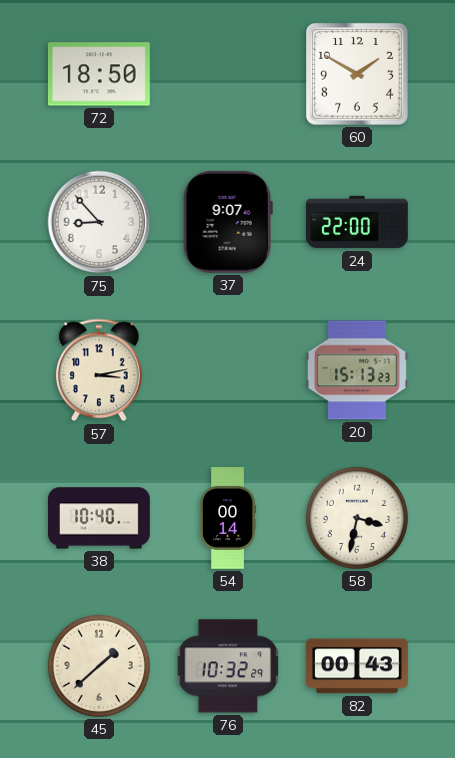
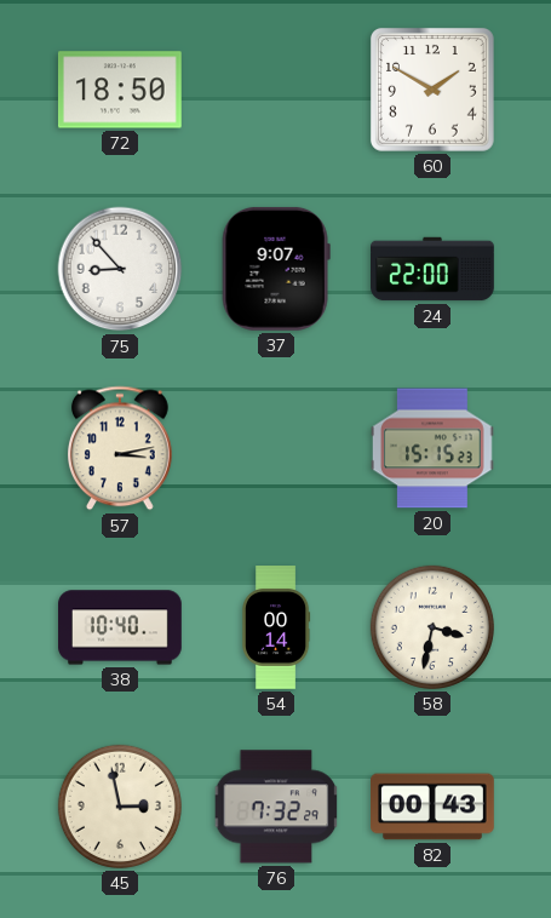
20: 15:13 -> 15:15
45: 1:38 -> 2:58
76: 10:32 -> 7:32
